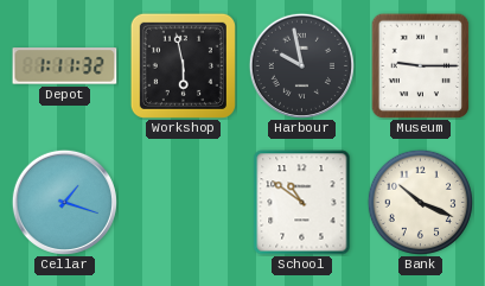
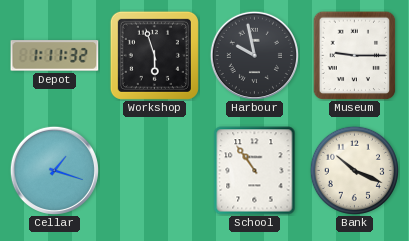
Workshop: 5:58 -> 5:57
School: 10:51 -> 10:54
